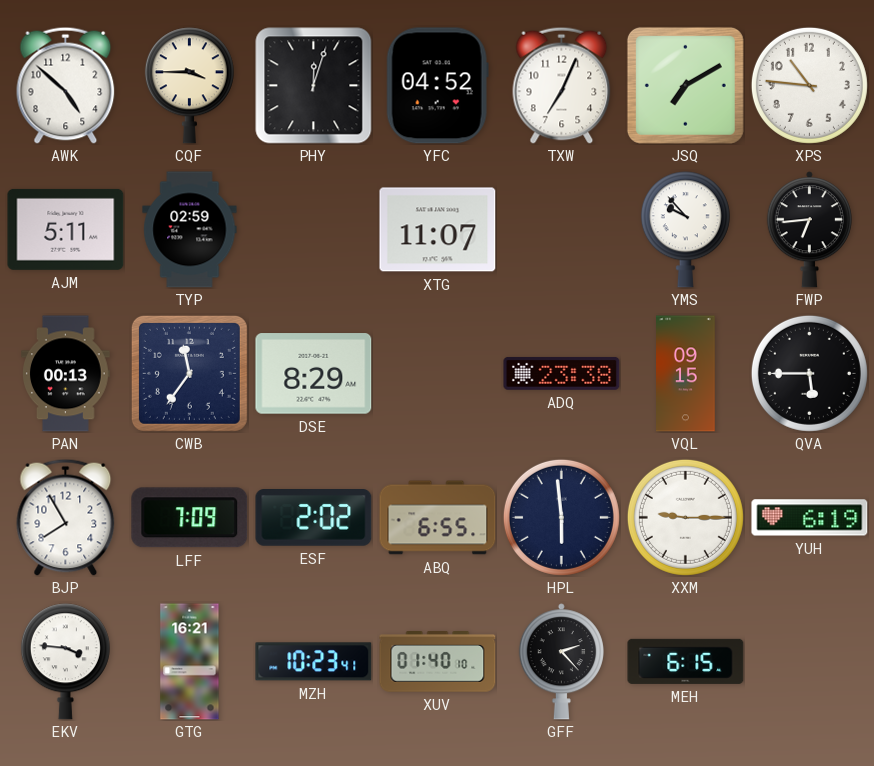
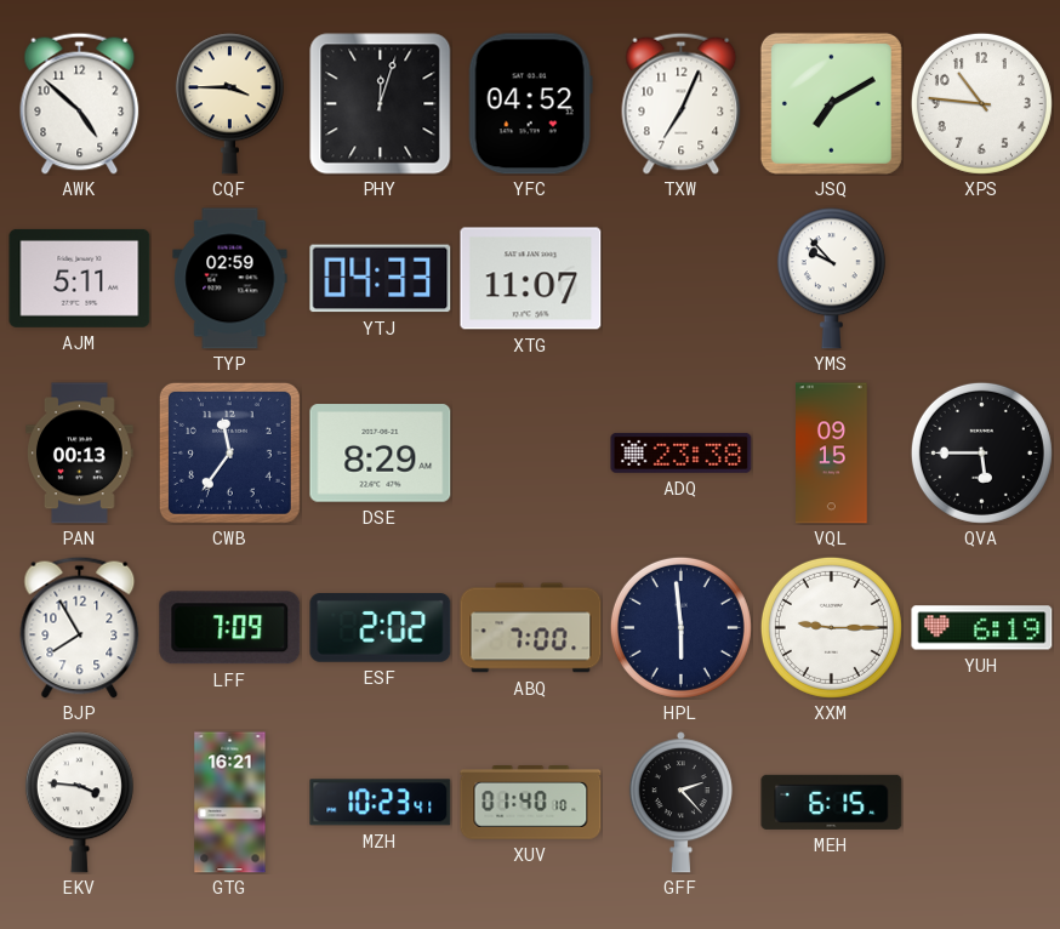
YTJ: none -> 04:33
FWP: 6:44 -> none
ABQ: 6:55 -> 7:00
